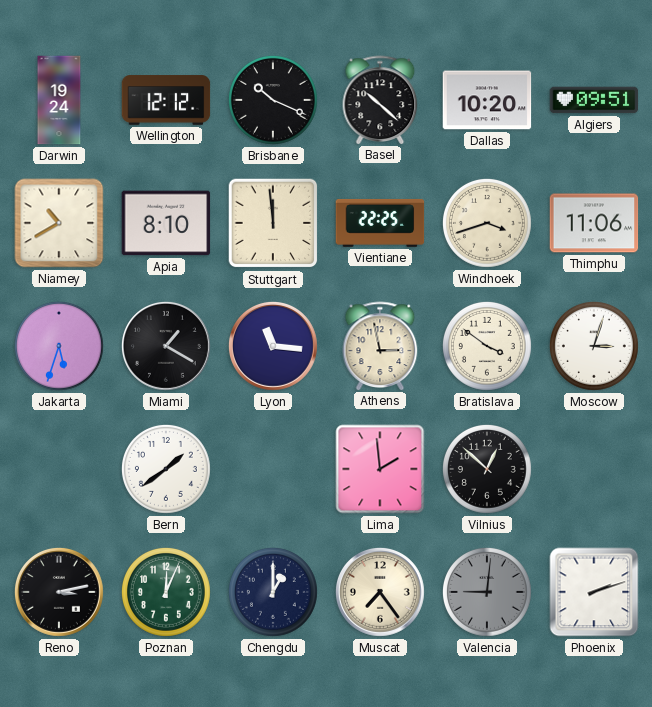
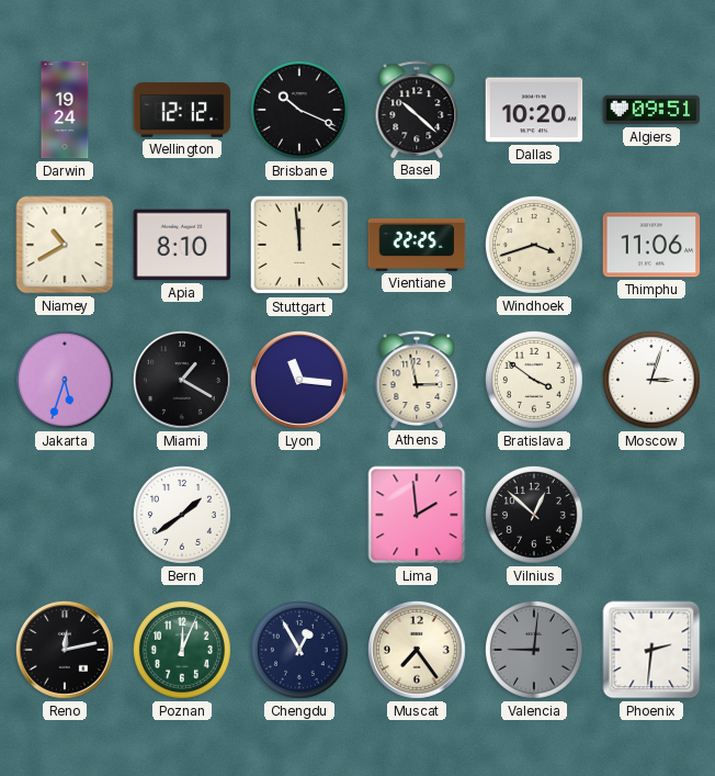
Reno: 3:13 -> 12:13
Chengdu: 1:00 -> 12:55
Phoenix: 2:12 -> 2:31
